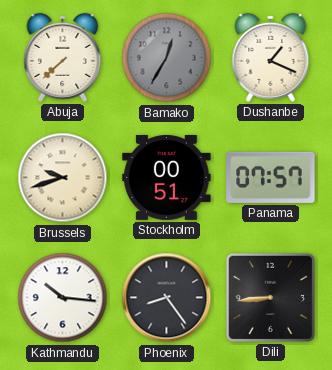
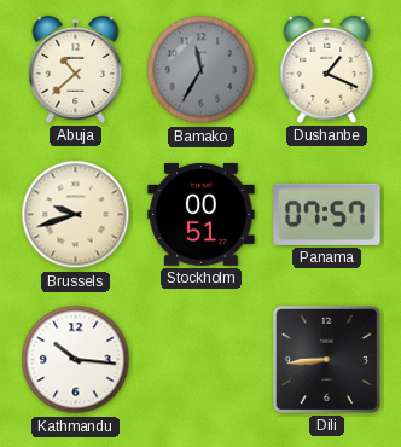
Abuja: 7:38 -> 10:38
Bamako: 12:35 -> 11:35
Phoenix: 8:24 -> none
